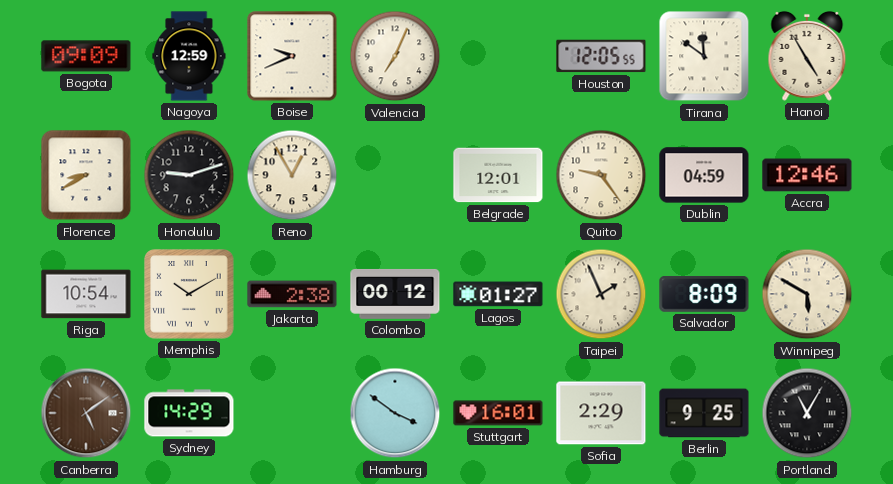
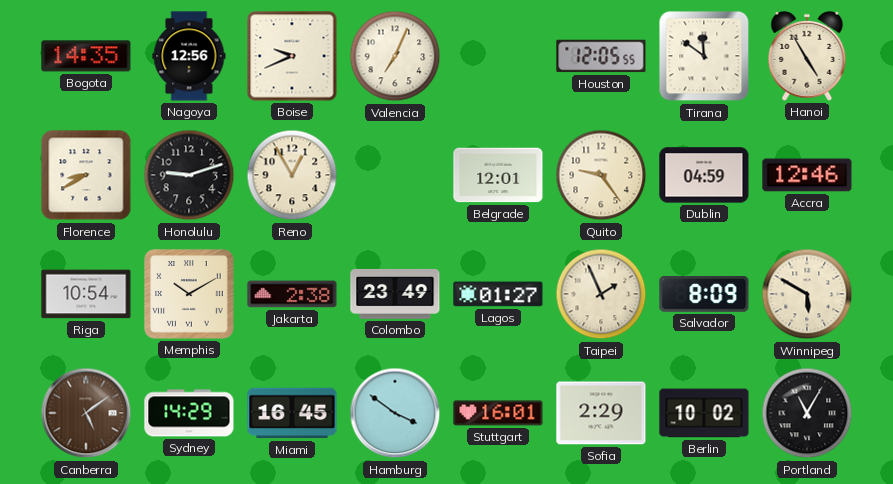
Bogota: 09:09 -> 14:35
Nagoya: 12:59 -> 12:56
Colombo: 00:12 -> 23:49
Miami: none -> 16:45
Berlin: 9:25 -> 10:02
